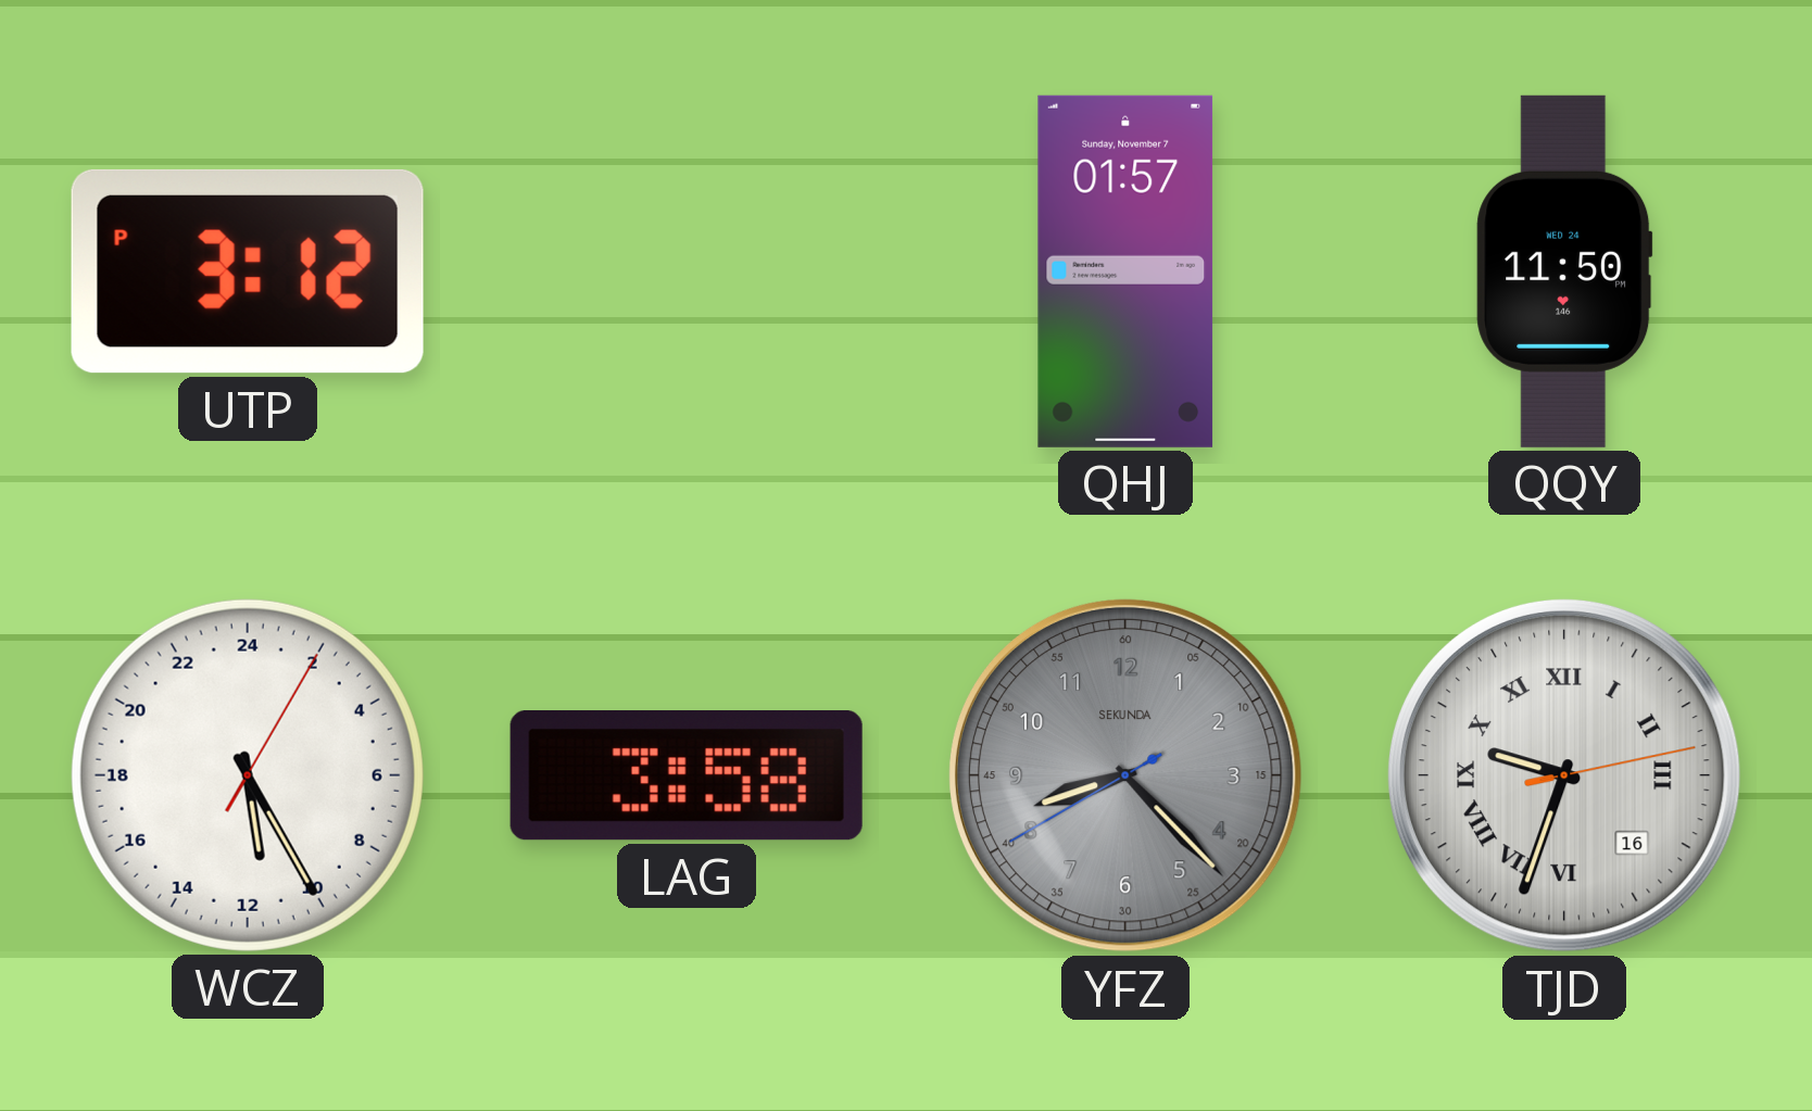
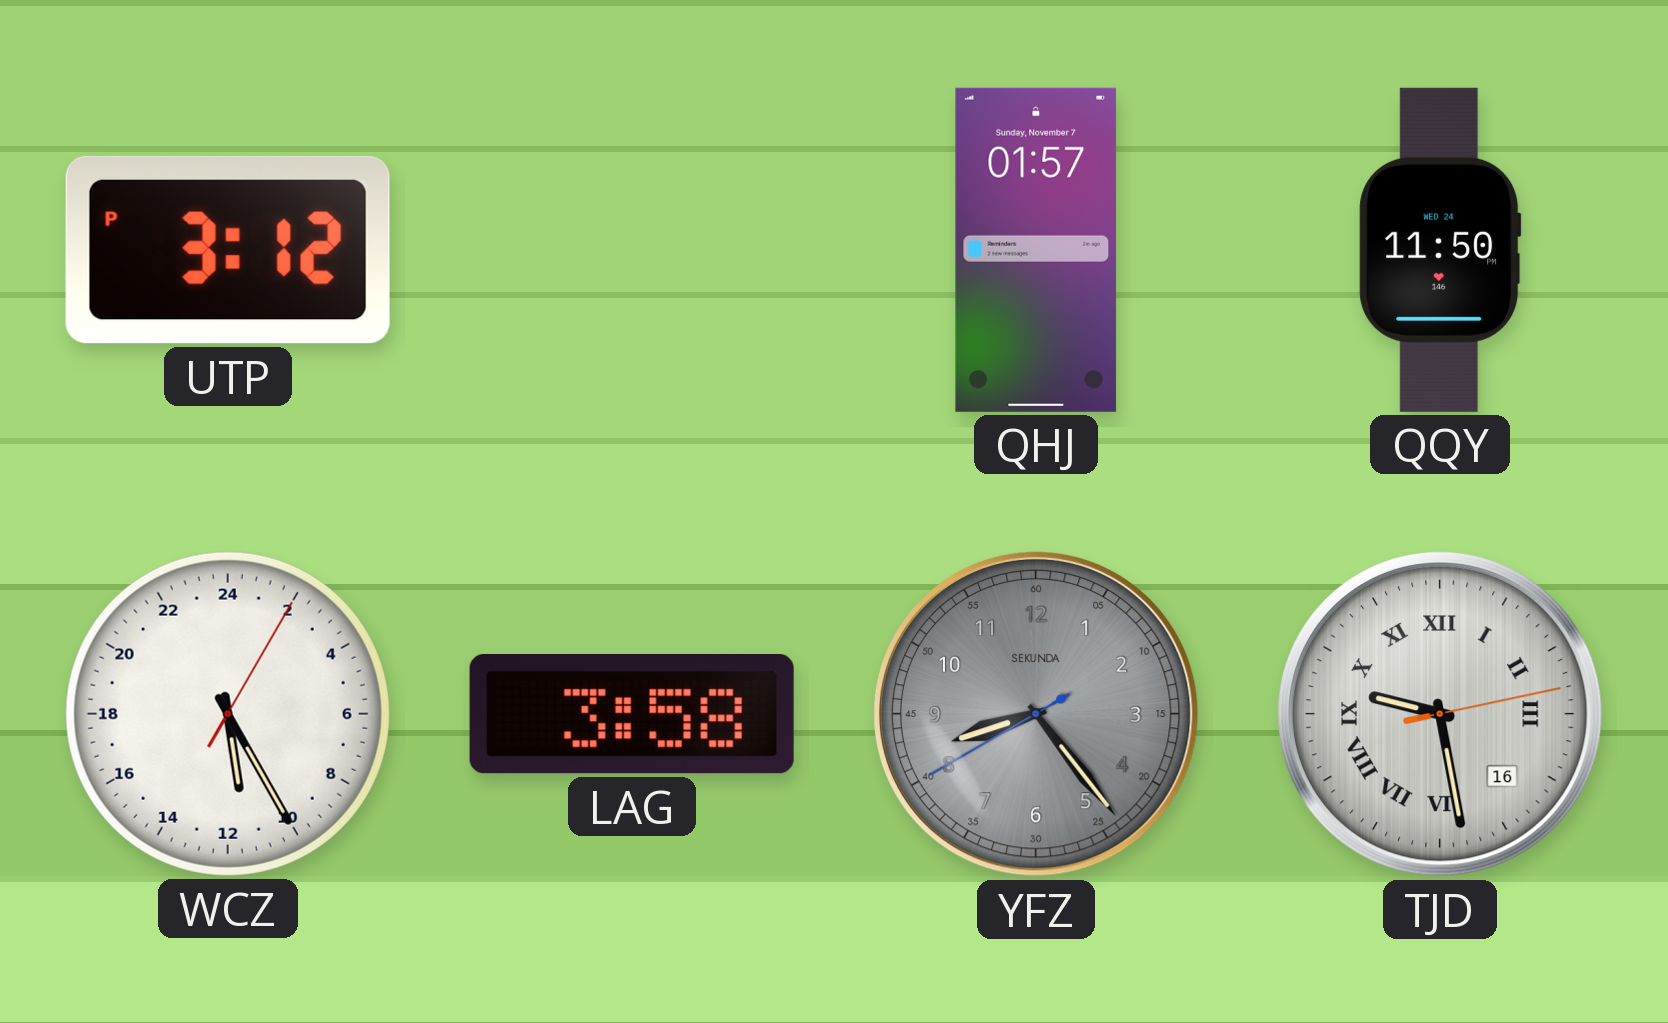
YFZ: 8:22 -> 8:23
TJD: 9:33 -> 9:28
